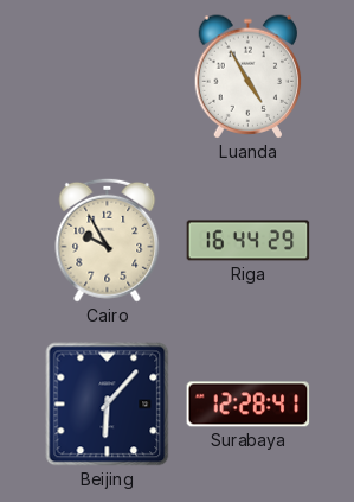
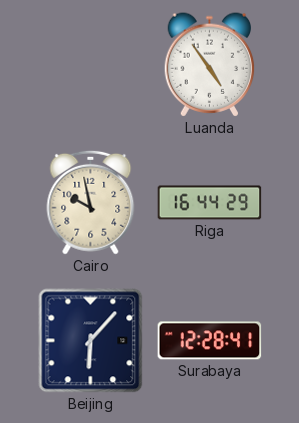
Luanda: 4:55 -> 4:54
Cairo: 9:55 -> 9:58
